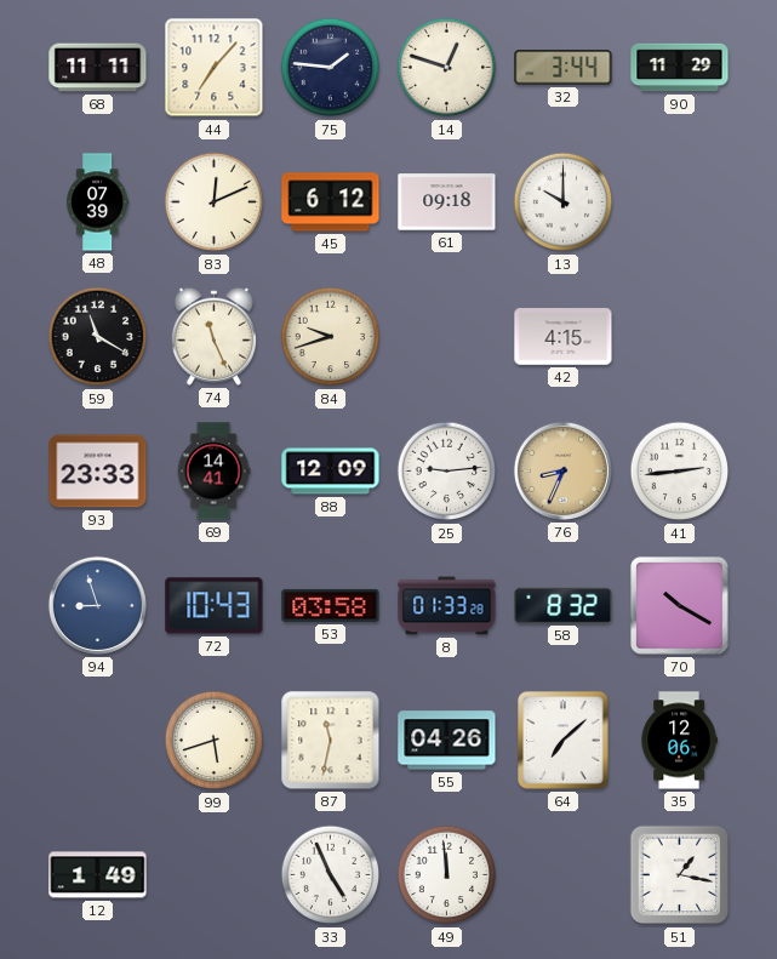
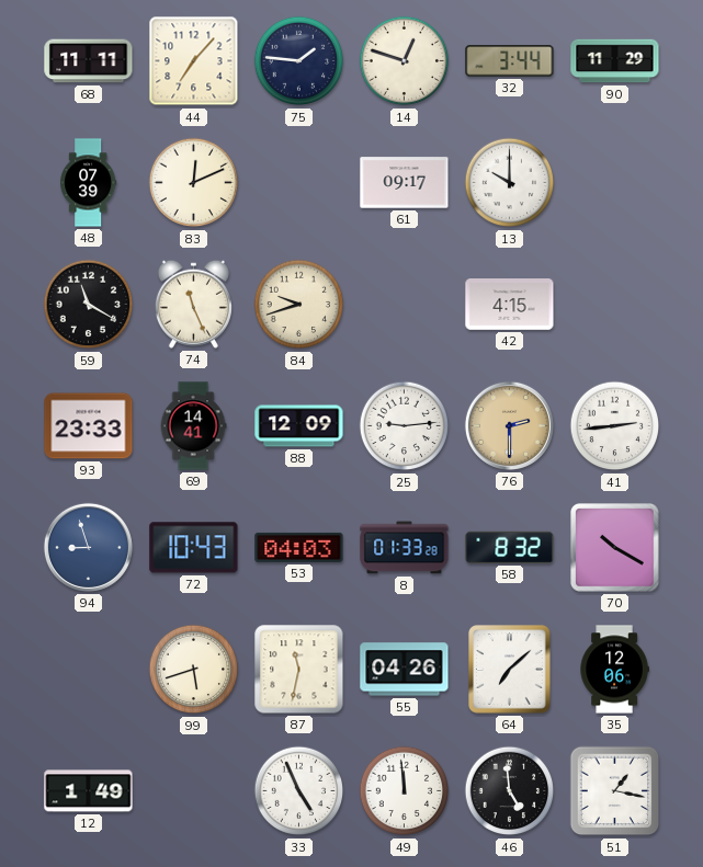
45: 6:12 -> none
61: 09:18 -> 09:17
76: 8:34 -> 2:30
53: 03:58 -> 04:03
46: none -> 4:59
